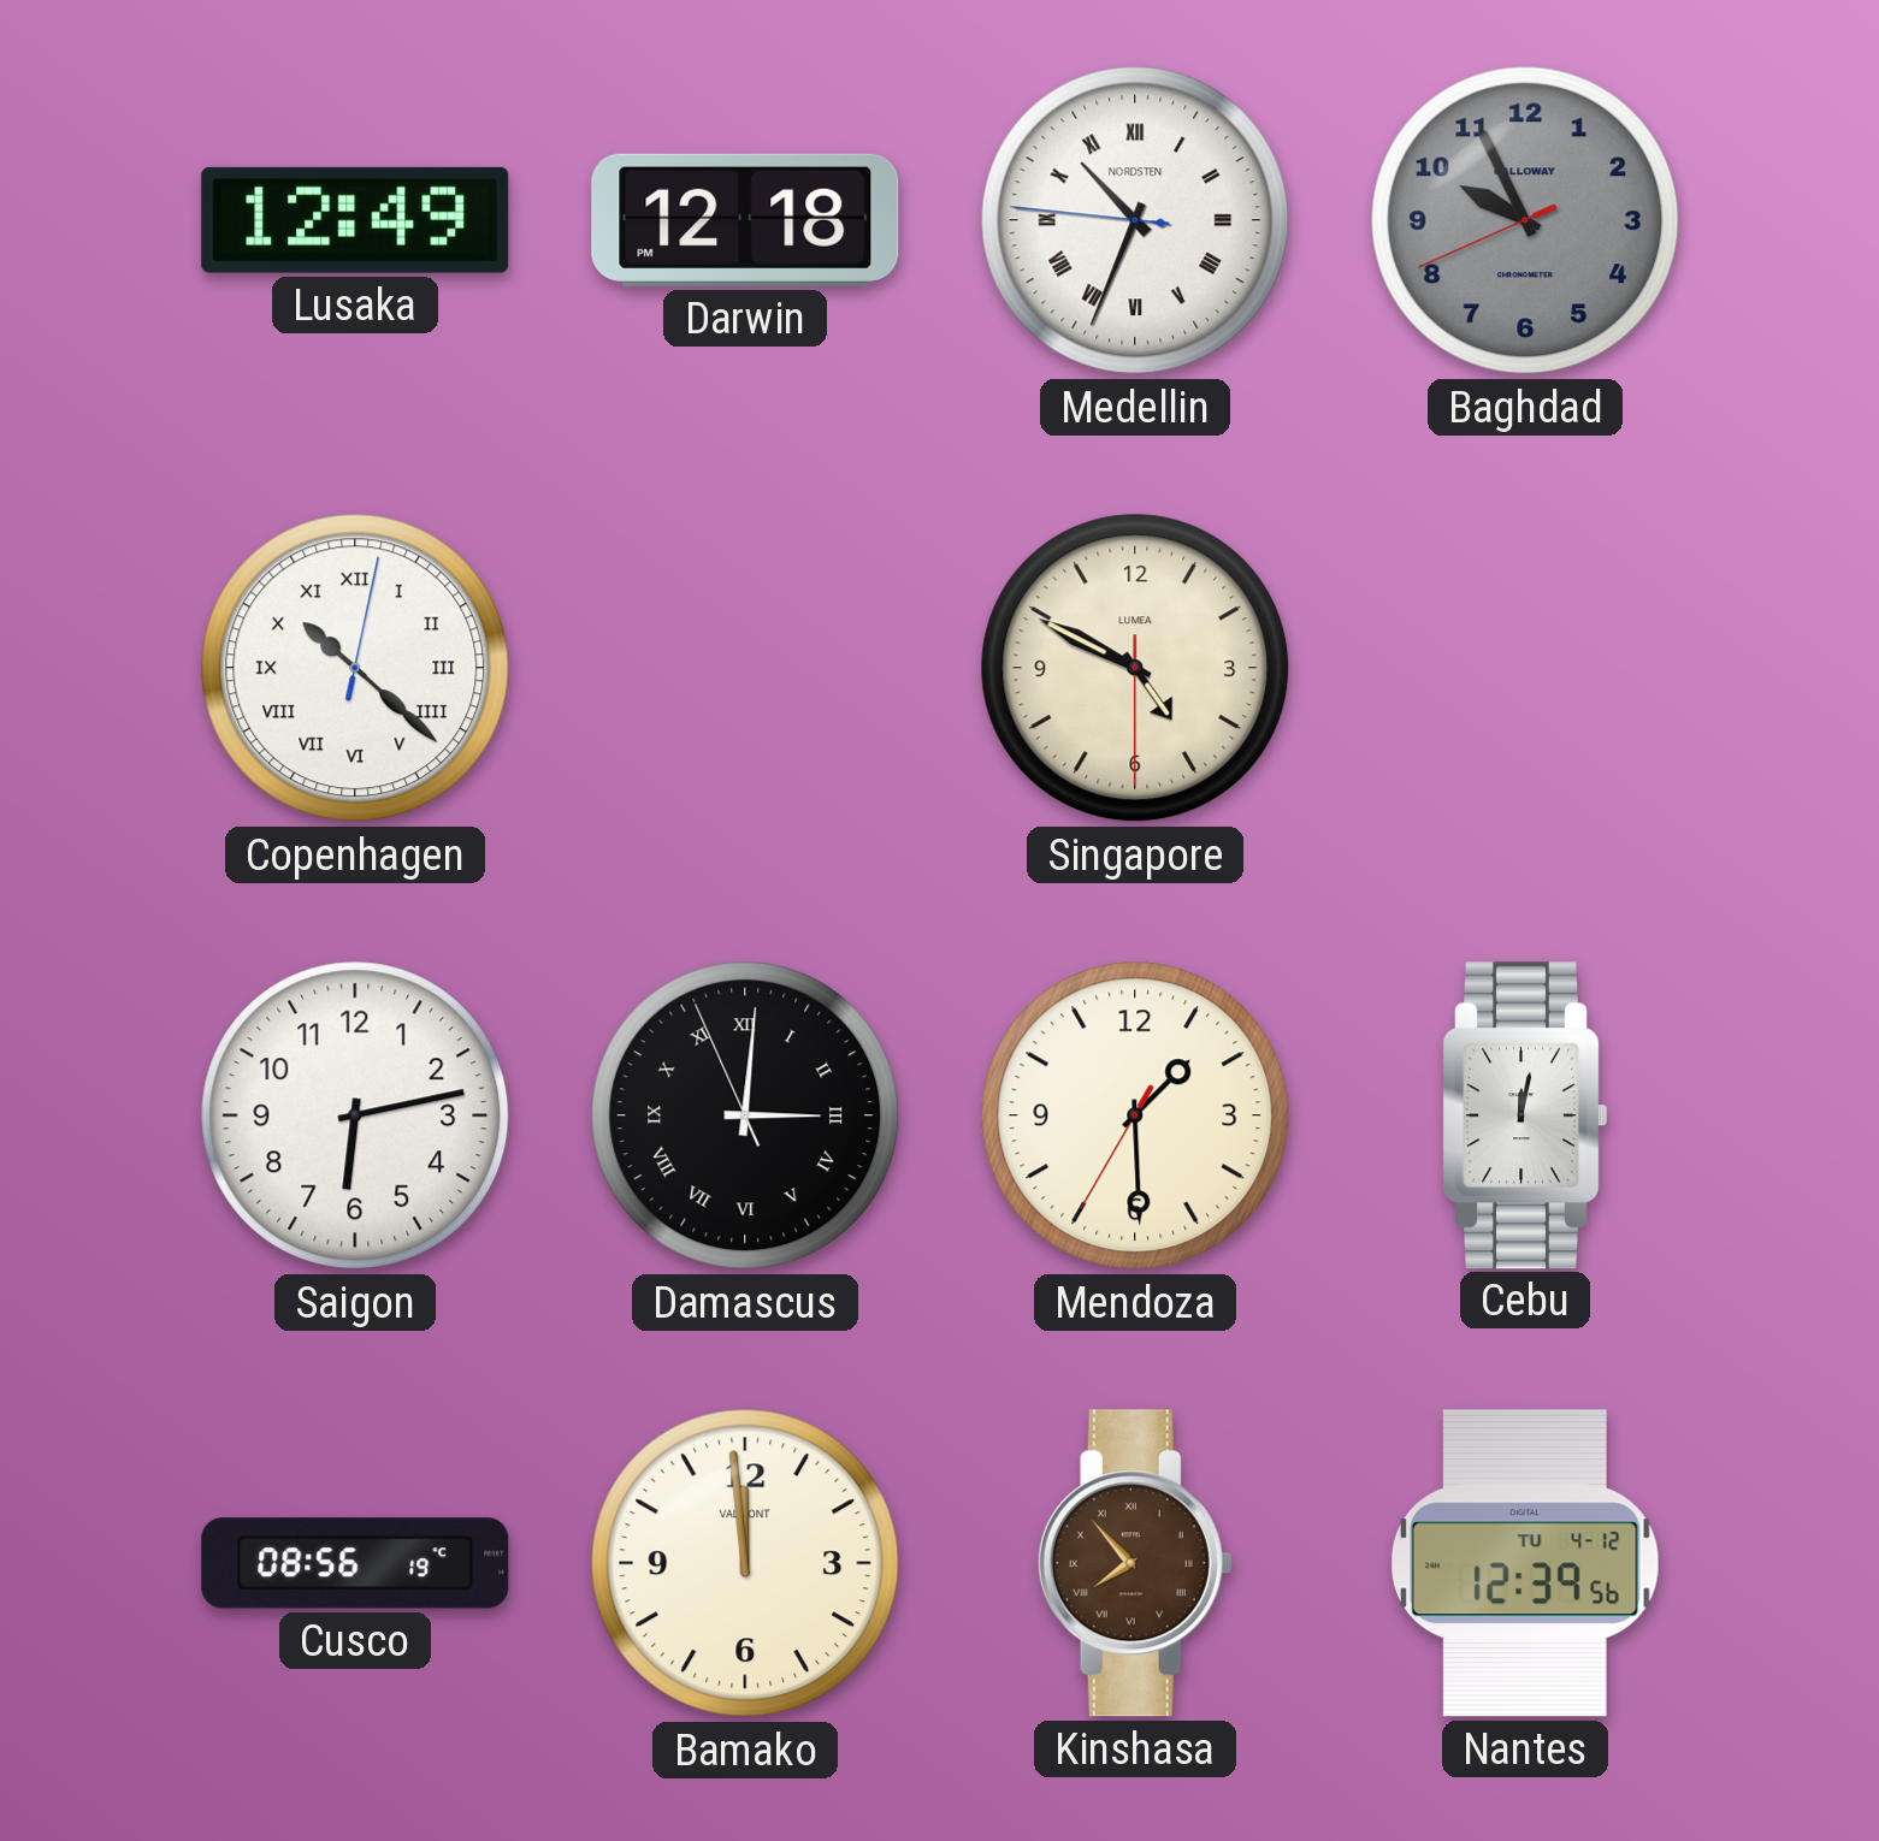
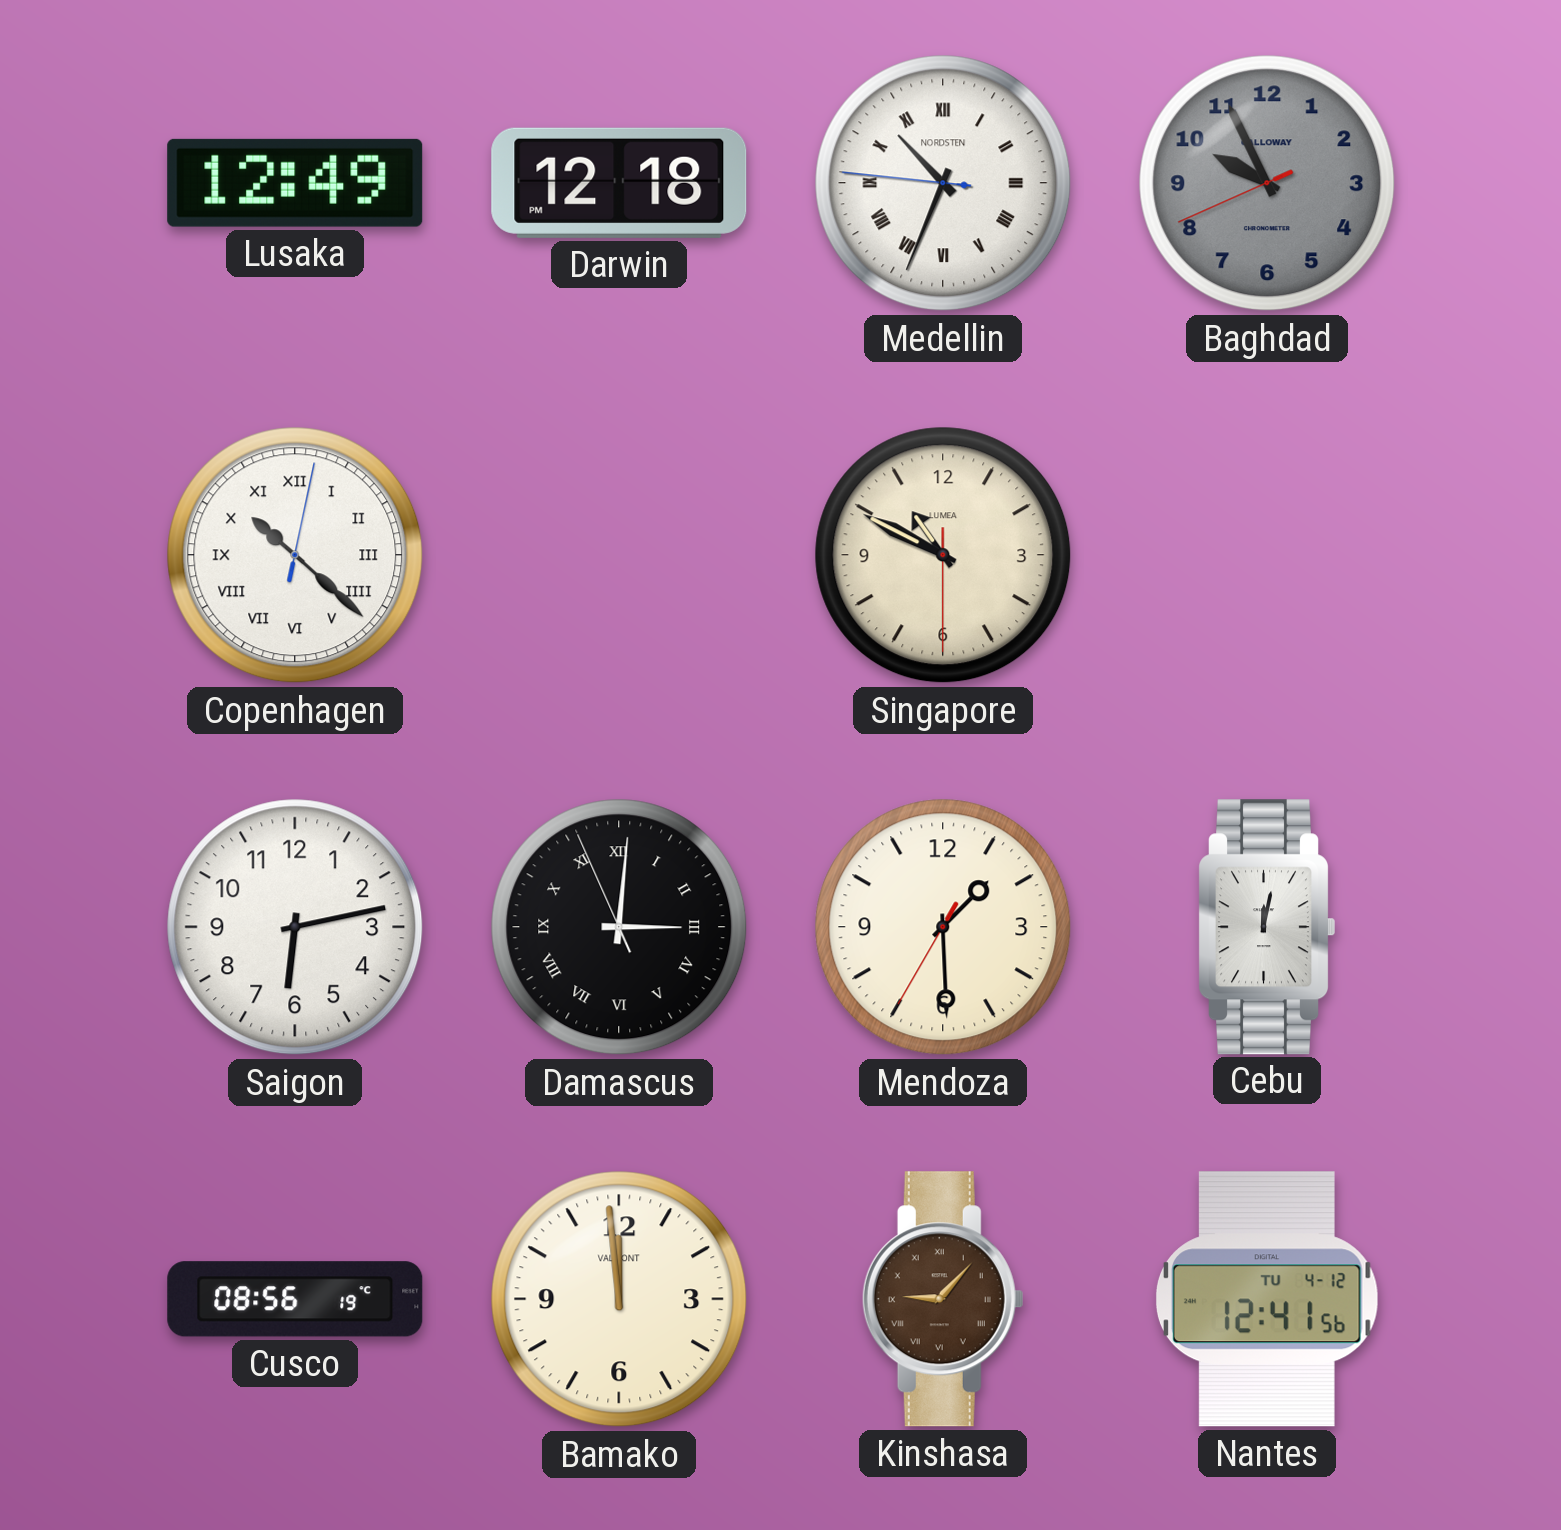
Singapore: 4:49 -> 10:49
Kinshasa: 7:53 -> 9:07
Nantes: 12:39 -> 12:41
